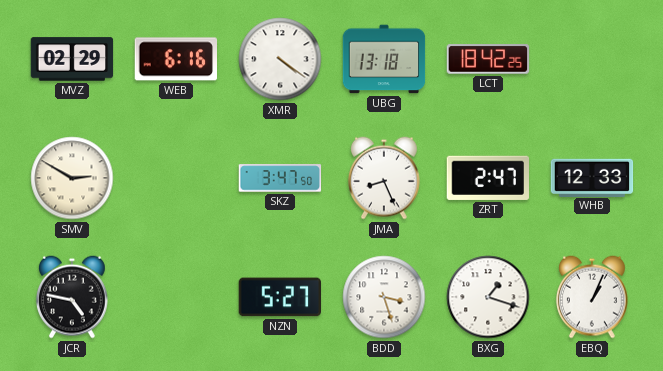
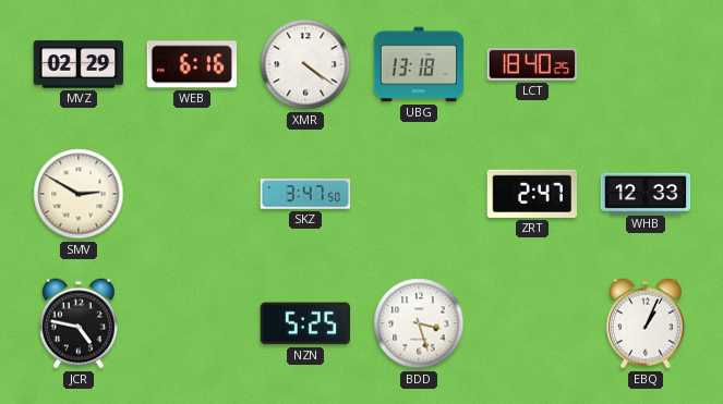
LCT: 18:42 -> 18:40
JMA: 8:26 -> none
NZN: 5:27 -> 5:25
BXG: 1:18 -> none
